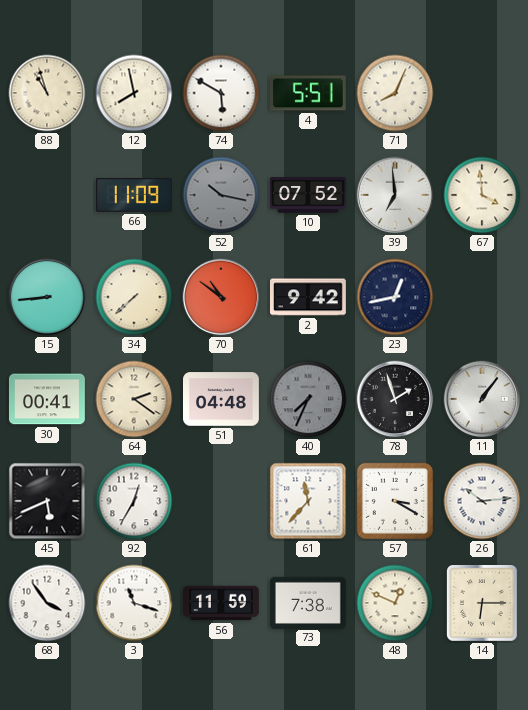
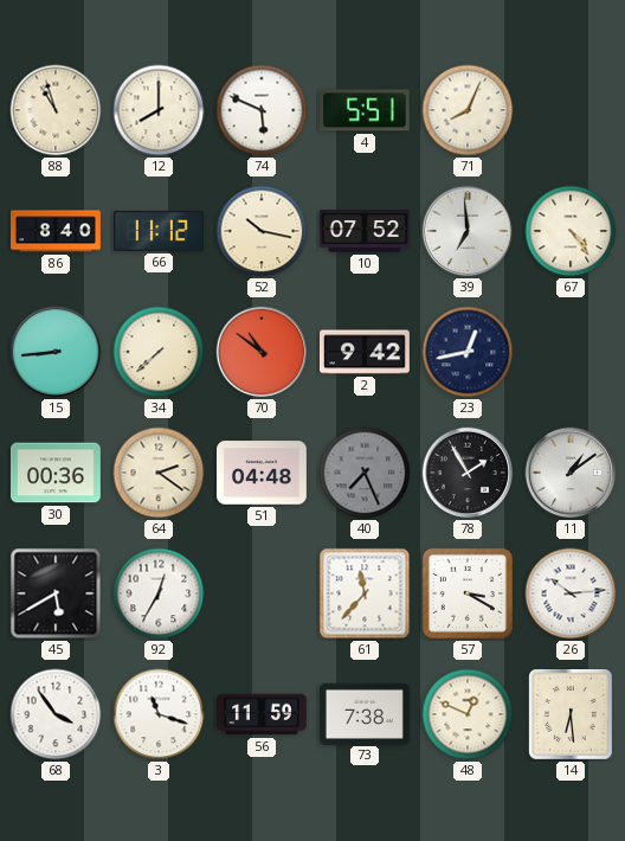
12: 7:58 -> 8:00
74: 5:50 -> 5:49
86: none -> 8:40
66: 11:09 -> 11:12
52 dial: grey -> cream
67: 3:59 -> 4:24
30: 00:41 -> 00:36
40: 7:34 -> 7:26
78: 1:57 -> 1:55
11: 1:06 -> 1:09
45: 5:41 -> 5:40
14: 6:15 -> 6:29
